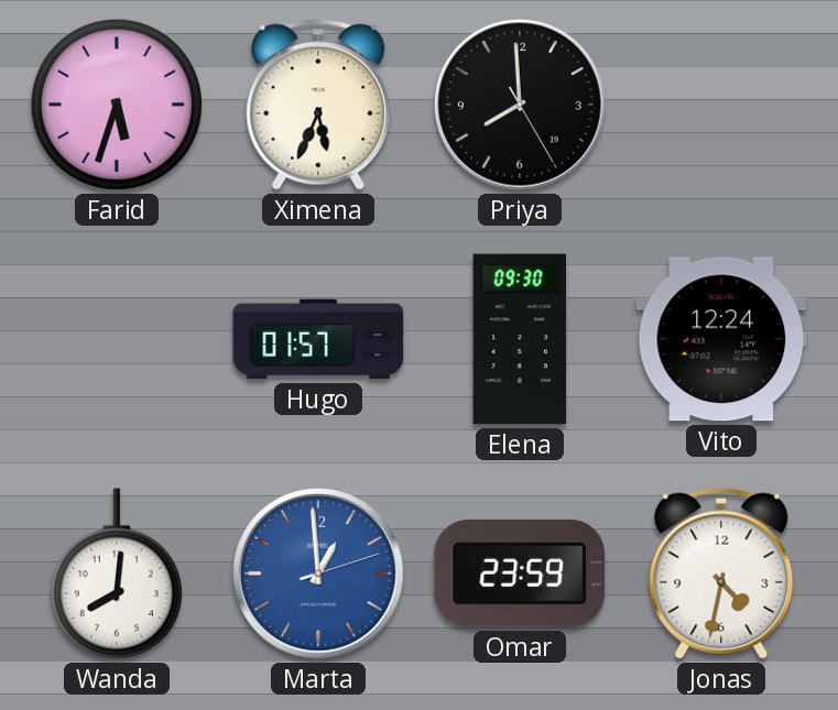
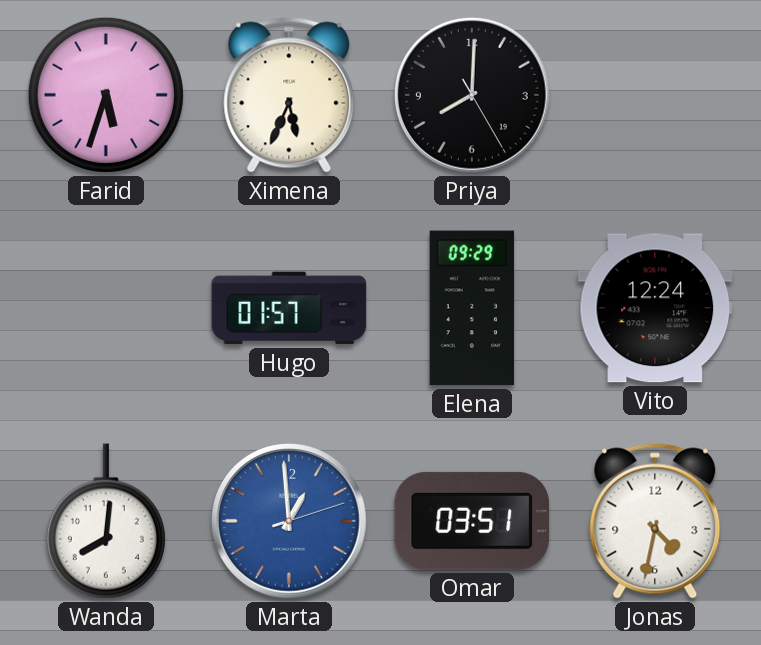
Priya: 7:59 -> 8:00
Elena: 09:30 -> 09:29
Omar: 23:59 -> 03:51
